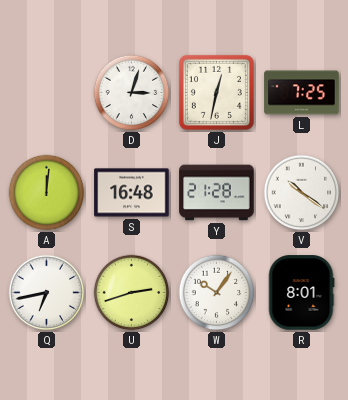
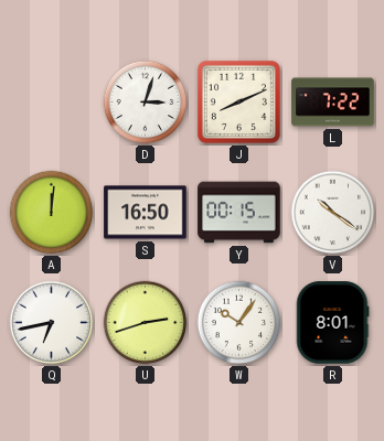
J: 12:32 -> 8:11
L: 7:25 -> 7:22
S: 16:48 -> 16:50
Y: 21:28 -> 00:15
